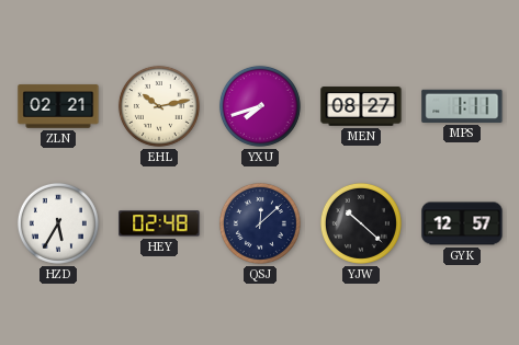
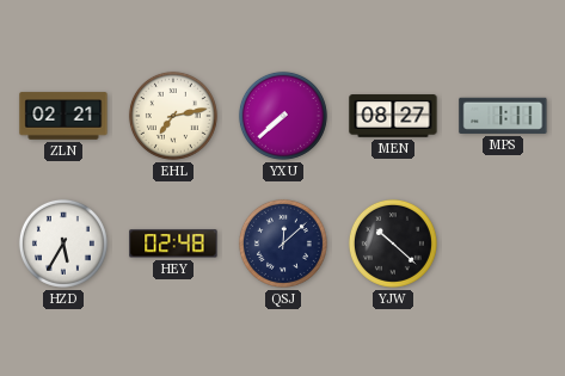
EHL: 10:13 -> 7:13
YXU: 7:42 -> 7:38
GYK: 12:57 -> none
